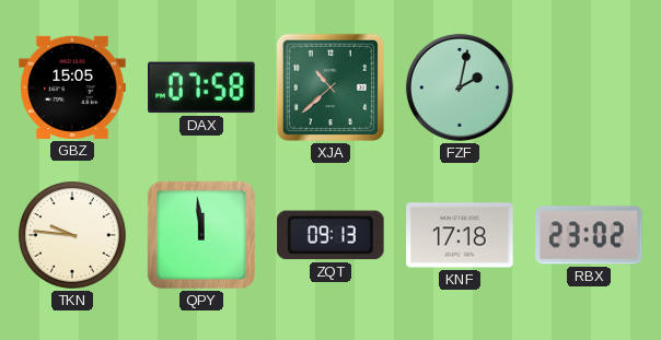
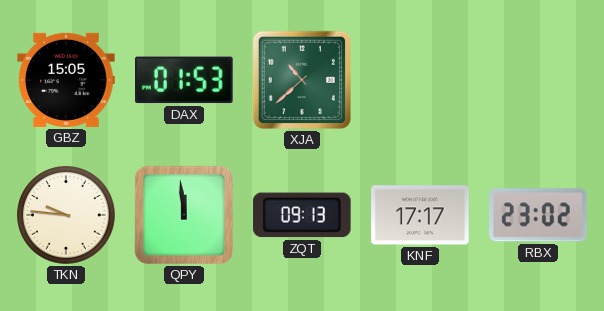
DAX: 07:58 -> 01:53
FZF: 2:02 -> none
KNF: 17:18 -> 17:17
